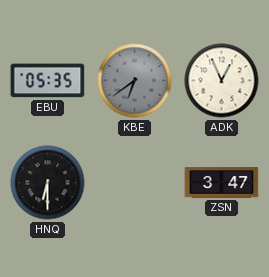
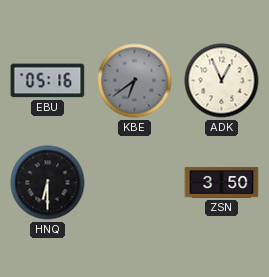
EBU: 05:35 -> 05:16
ZSN: 3:47 -> 3:50
